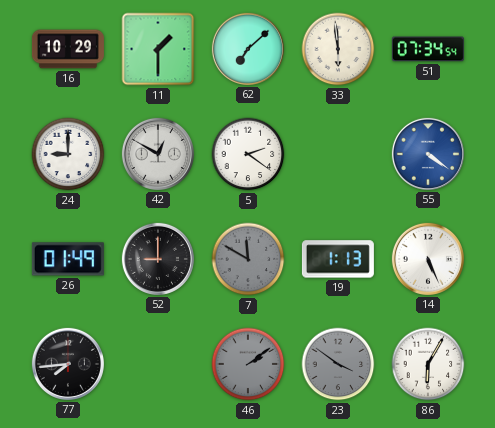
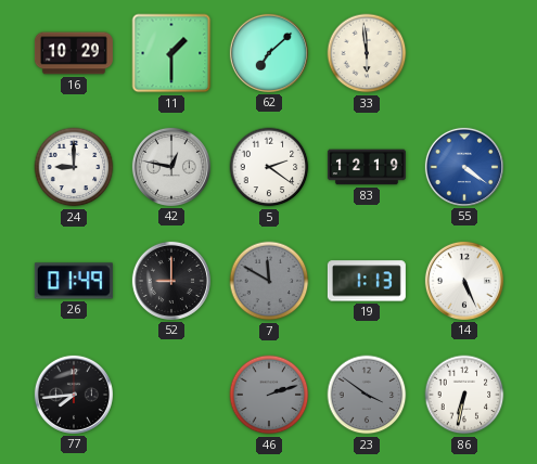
51: 07:34 -> none
42: 12:50 -> 12:47
83: none -> 12:19
46: 2:09 -> 2:12
86: 6:05 -> 6:32
